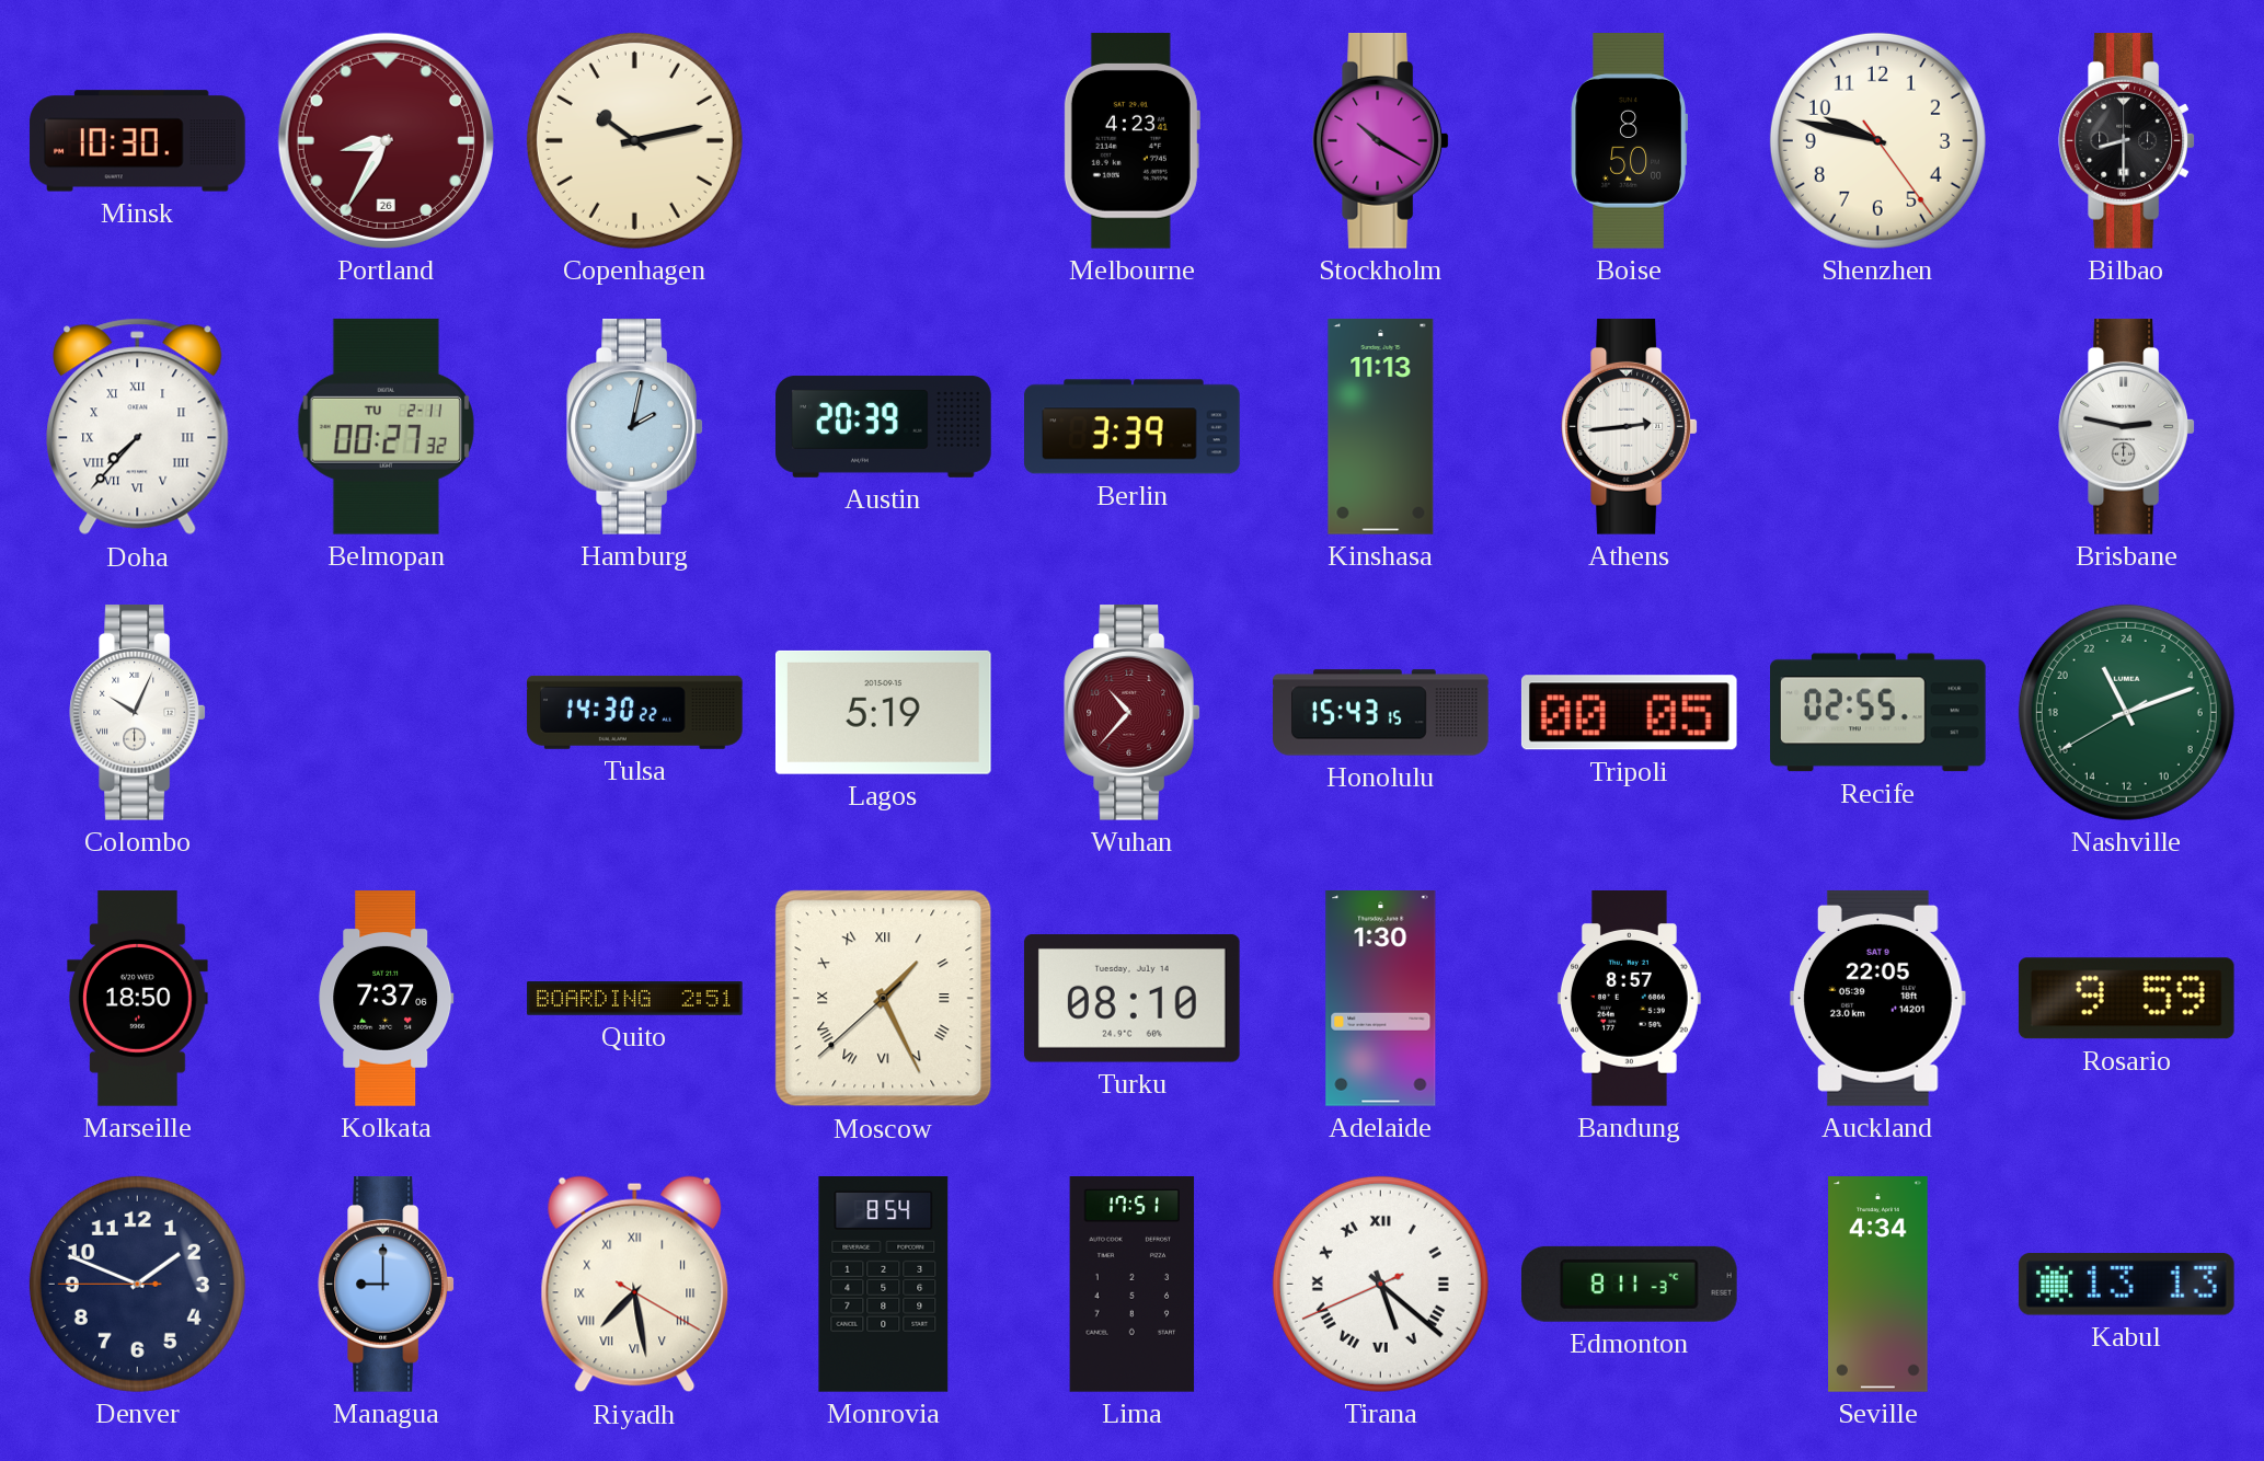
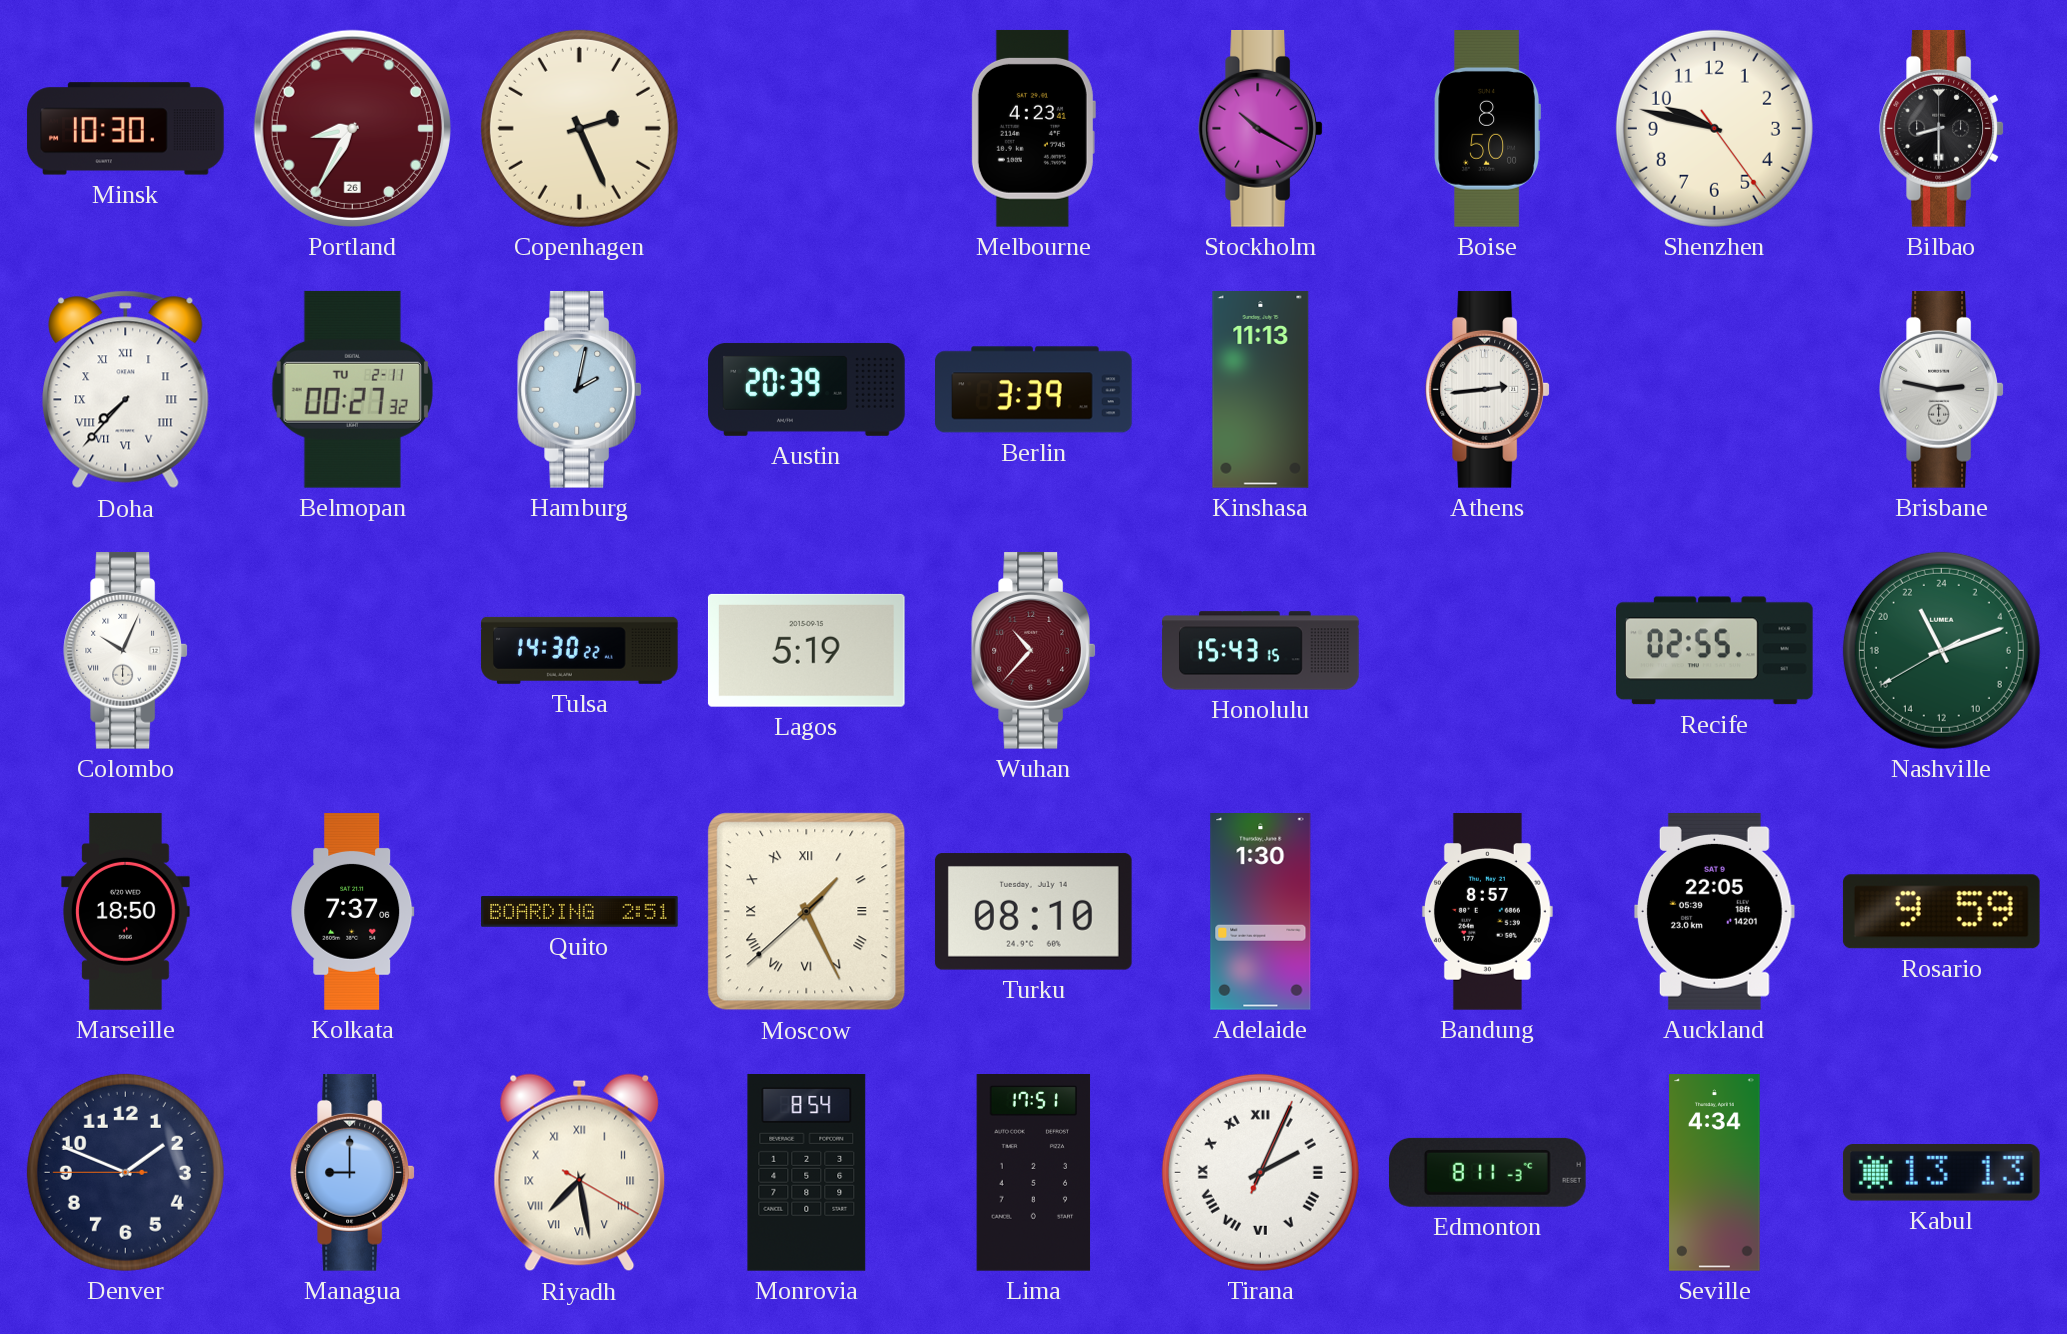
Copenhagen: 10:13 -> 2:26
Tripoli: 00:05 -> none
Tirana: 5:21 -> 2:04
